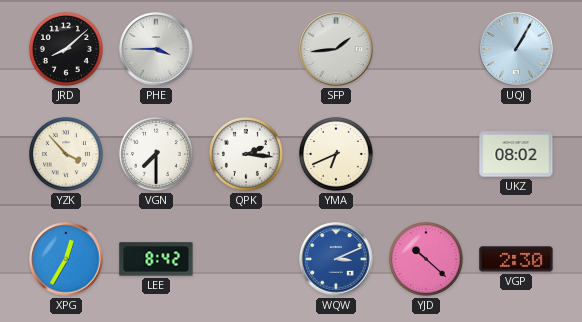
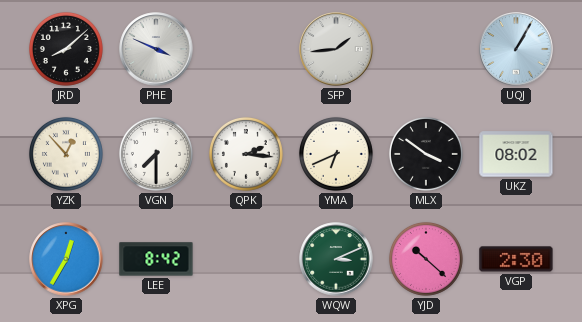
PHE: 3:45 -> 3:49
YZK: 3:53 -> 12:53
MLX: none -> 3:51
WQW dial: blue -> green
